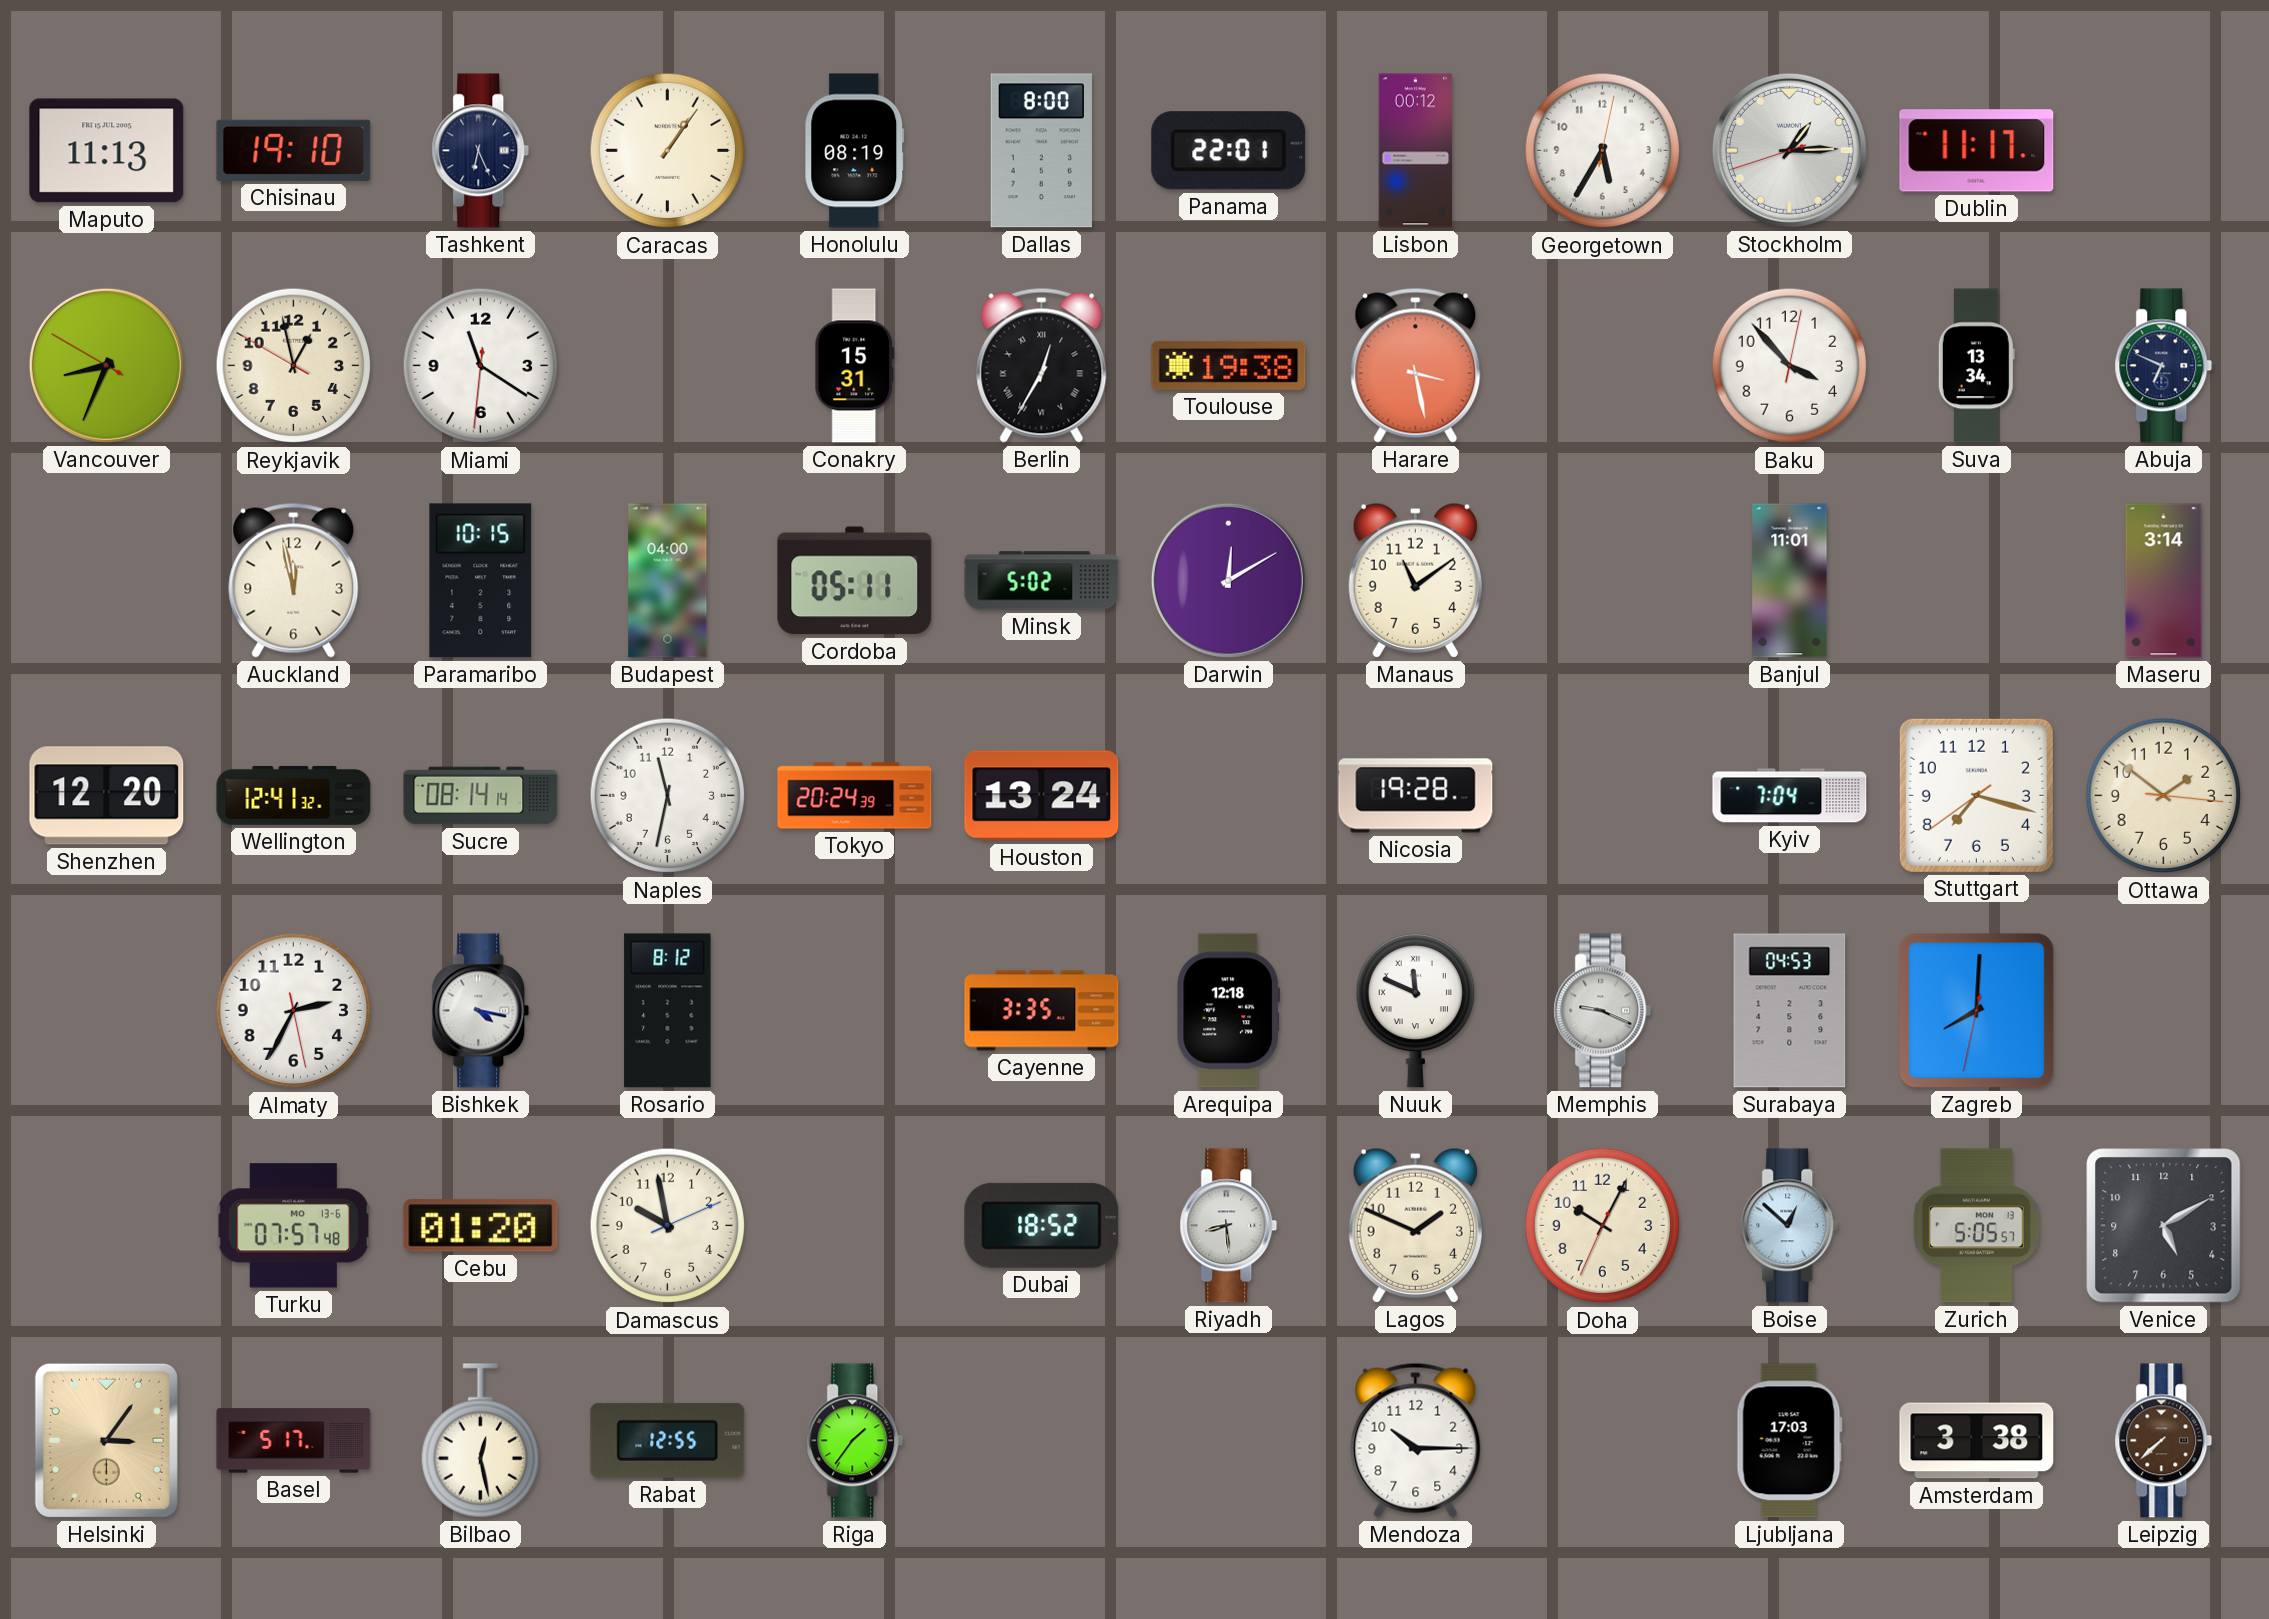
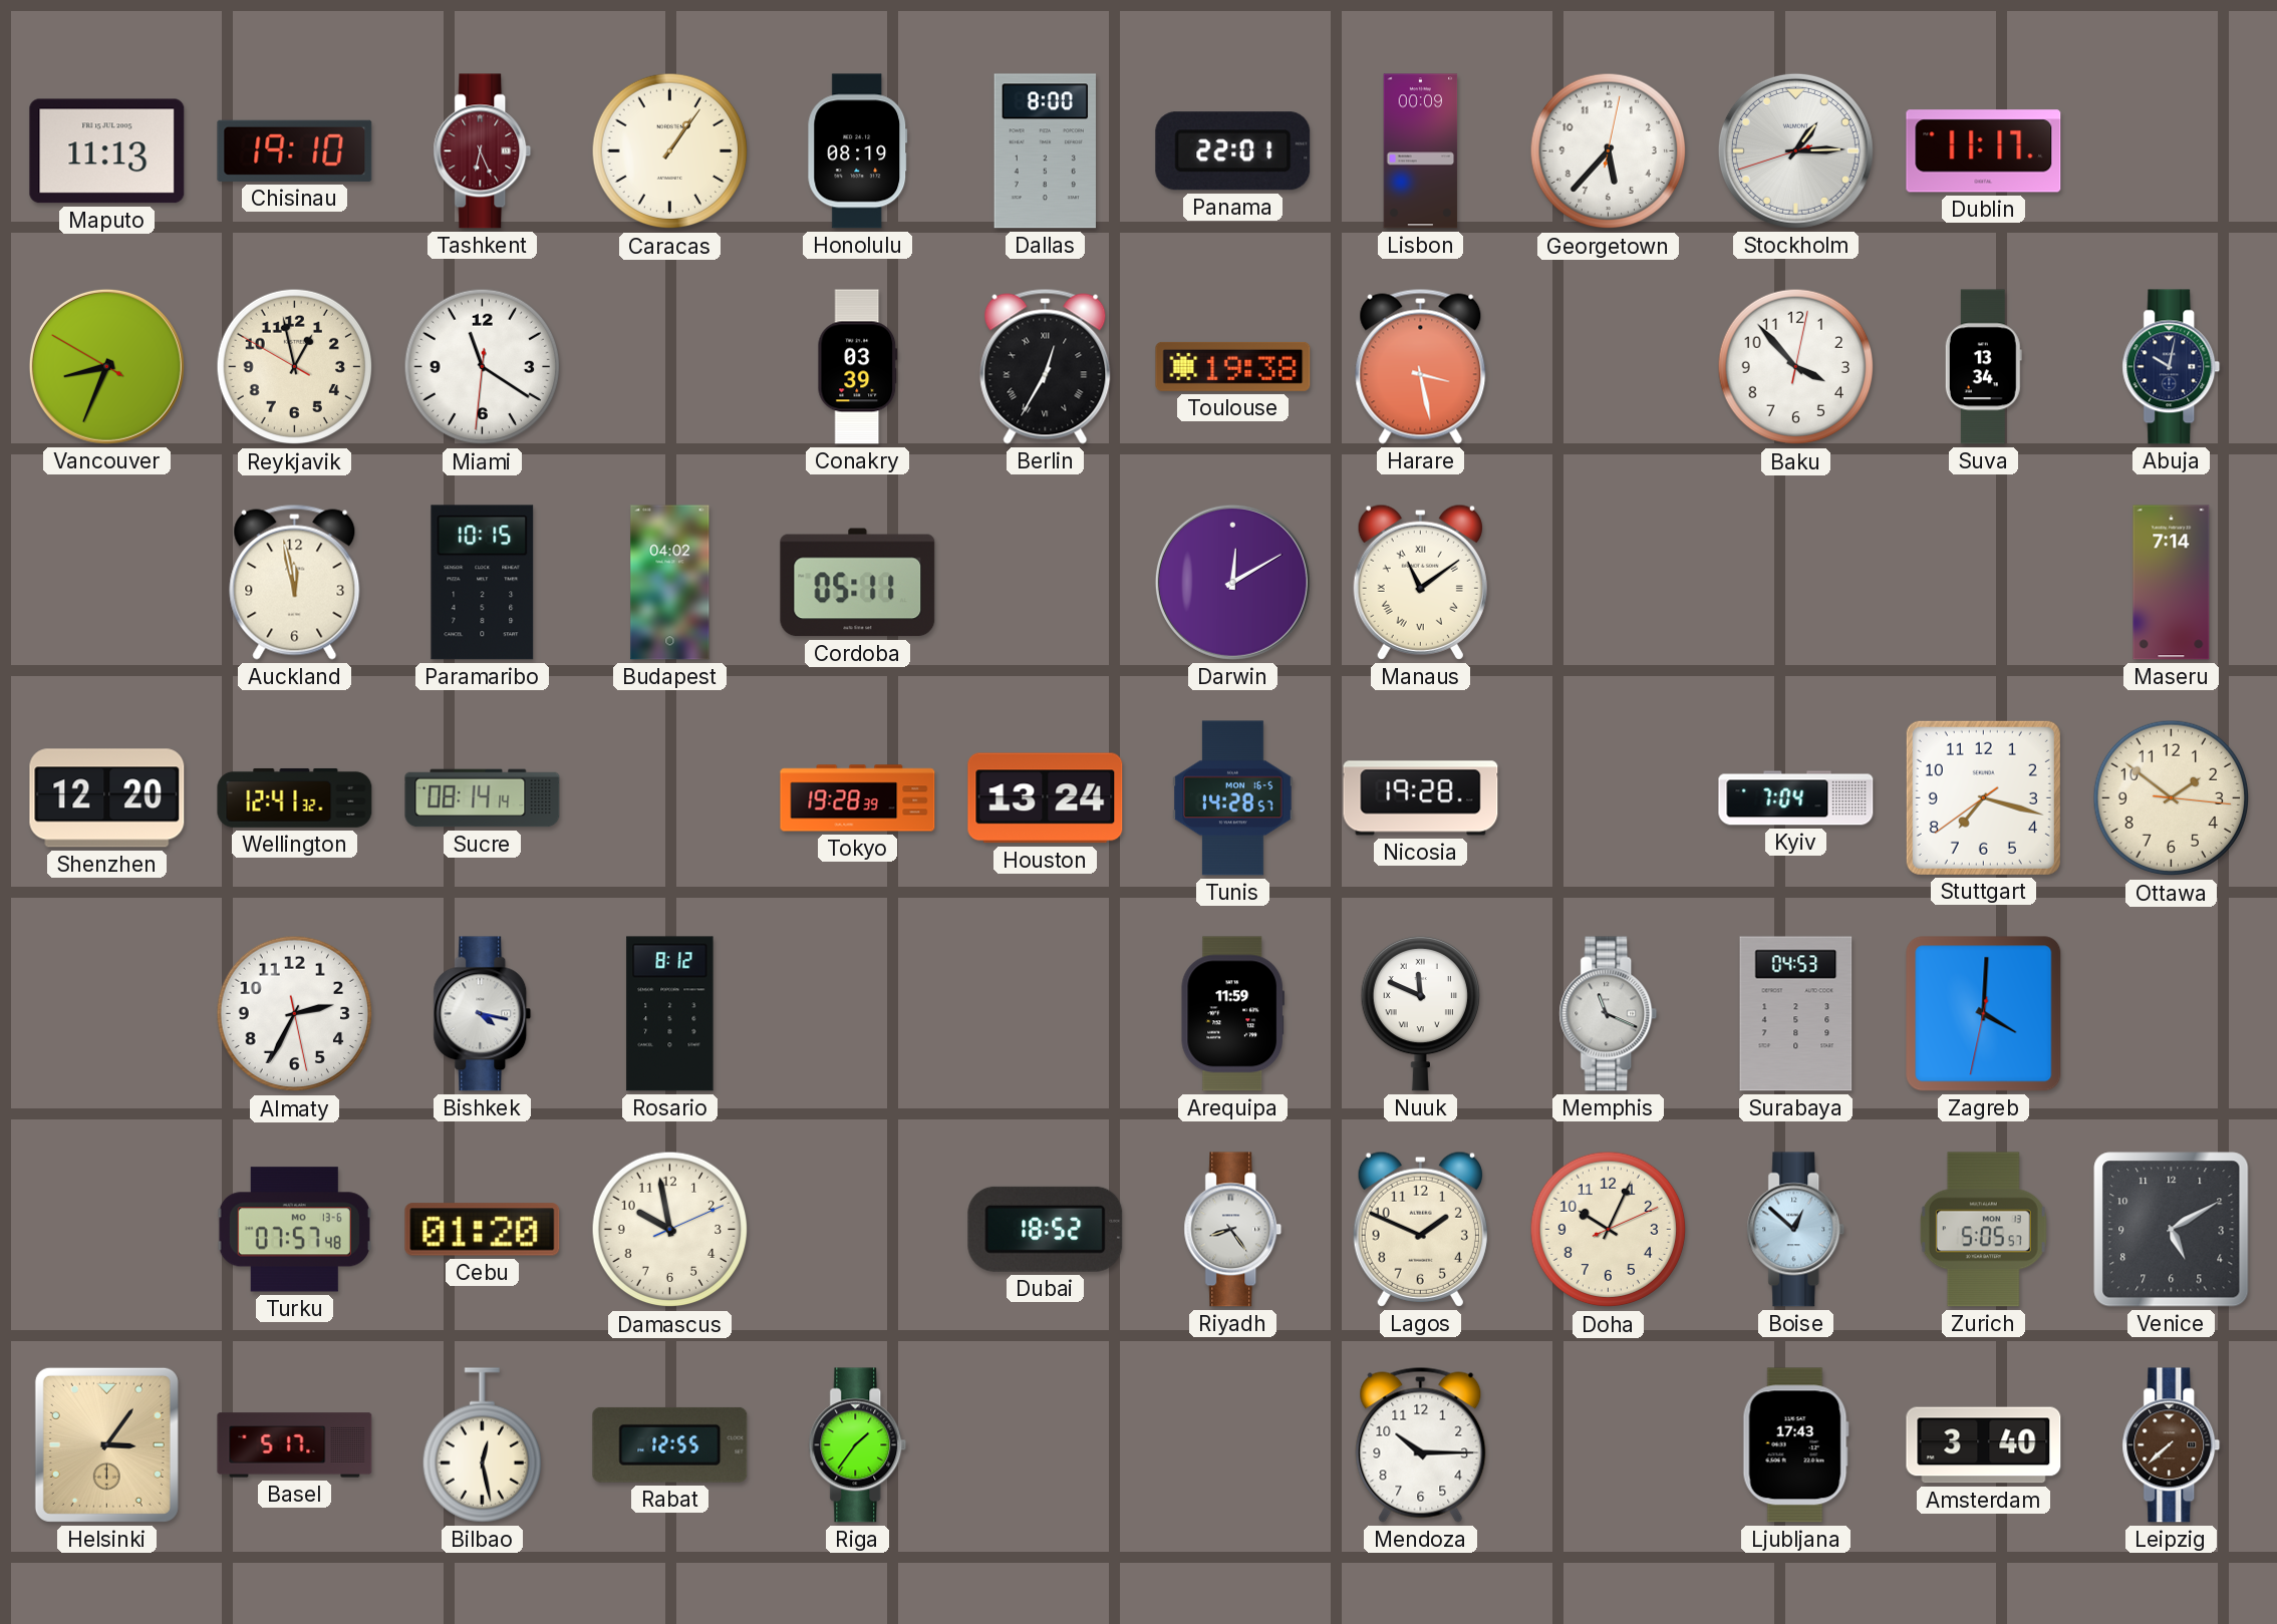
Tashkent dial: navy -> burgundy
Lisbon: 00:12 -> 00:09
Georgetown: 5:35 -> 5:37
Conakry: 15:31 -> 03:39
Abuja: 6:49 -> 10:02
Budapest: 04:00 -> 04:02
Minsk: 5:02 -> none
Manaus numerals: Arabic -> Roman
Banjul: 11:01 -> none
Maseru: 3:14 -> 7:14
Naples: 11:32 -> none
Tokyo: 20:24 -> 19:28
Tunis: none -> 14:28
Cayenne: 3:35 -> none
Arequipa: 12:18 -> 11:59
Memphis: 9:19 -> 11:19
Zagreb: 8:00 -> 4:00
Riyadh: 8:29 -> 8:24
Doha: 10:04:34 -> 10:04:11
Ljubljana: 17:03 -> 17:43
Amsterdam: 3:38 -> 3:40
